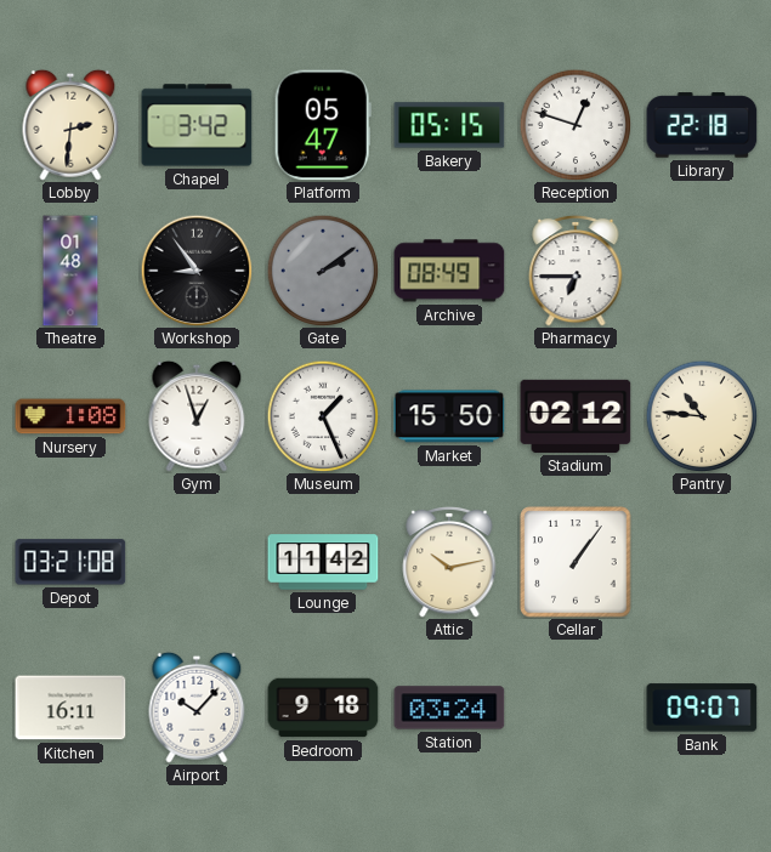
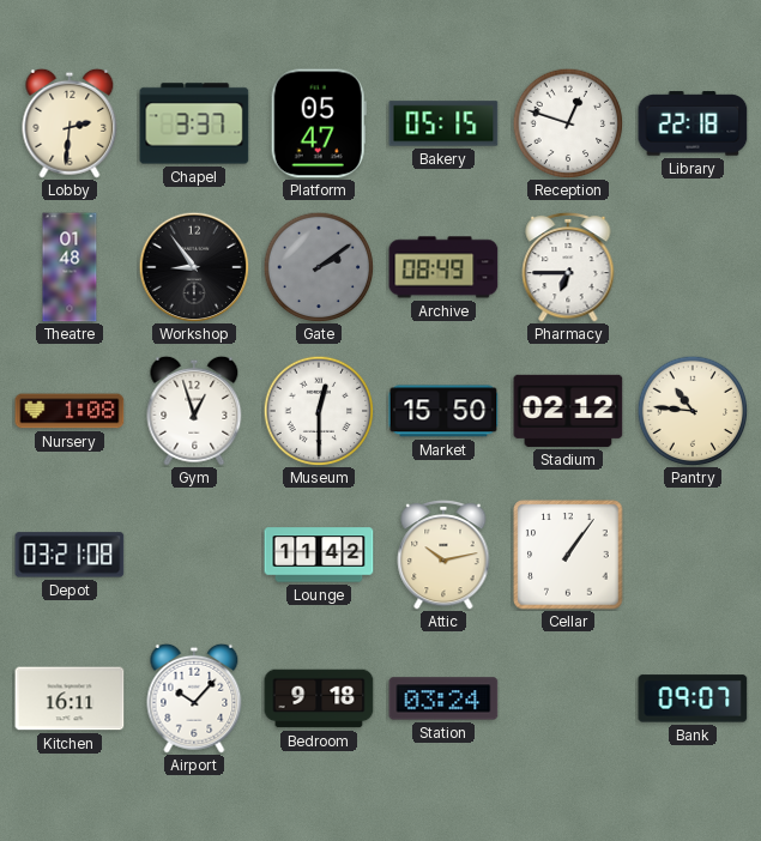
Chapel: 3:42 -> 3:37
Museum: 1:26 -> 12:30
